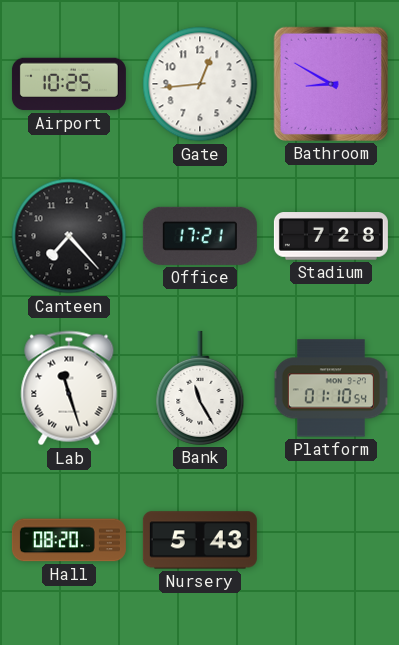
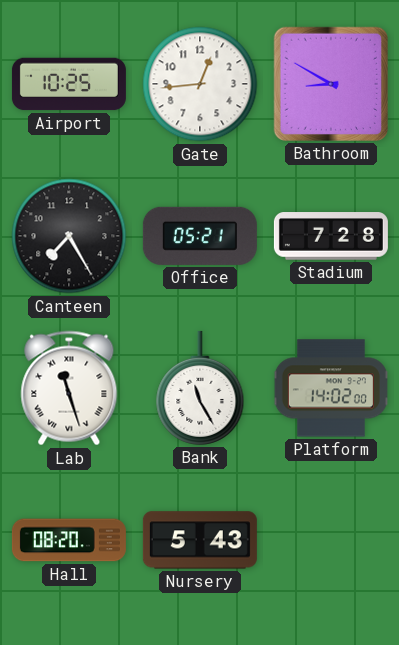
Canteen: 7:23 -> 7:25
Office: 17:21 -> 05:21
Platform: 01:10 -> 14:02
